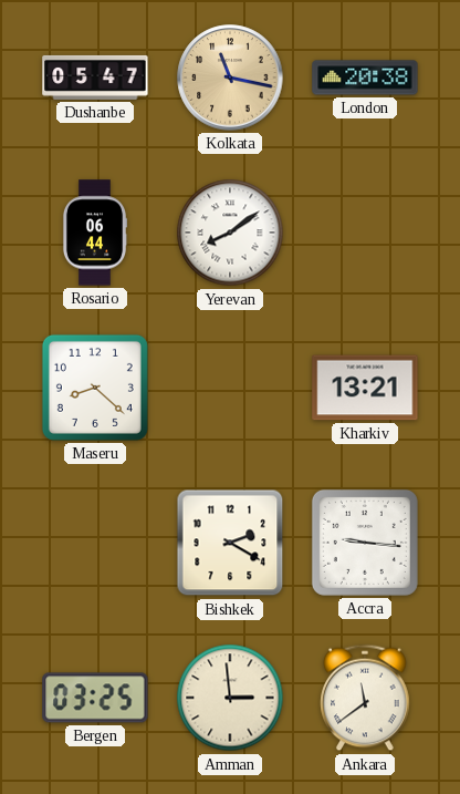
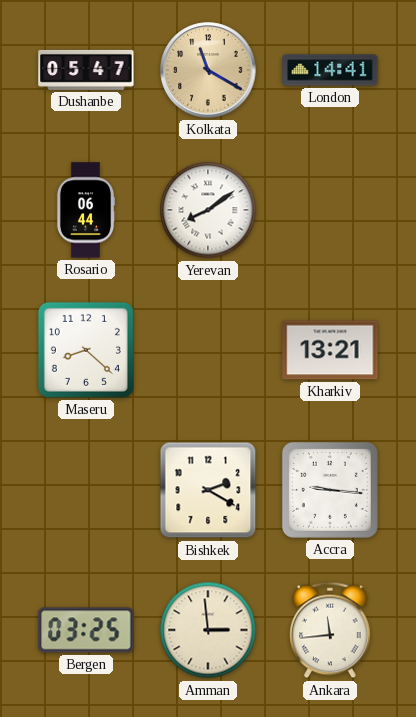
Kolkata: 11:17 -> 11:20
London: 20:38 -> 14:41
Ankara: 11:39 -> 11:44
